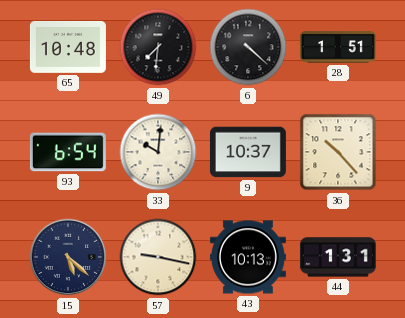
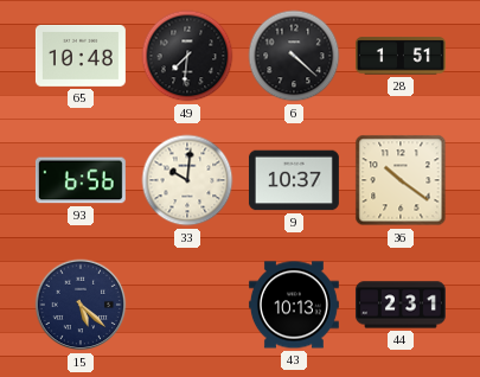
93: 6:54 -> 6:56
36: 10:23 -> 10:21
57: 9:17 -> none
44: 1:31 -> 2:31
